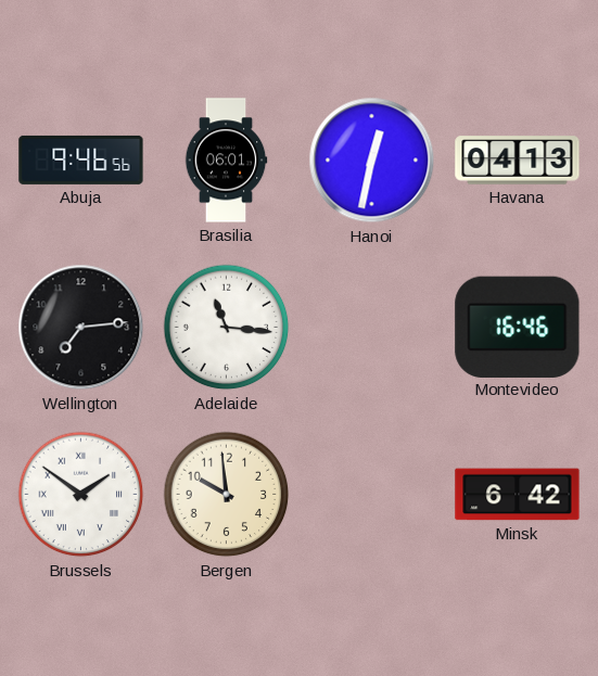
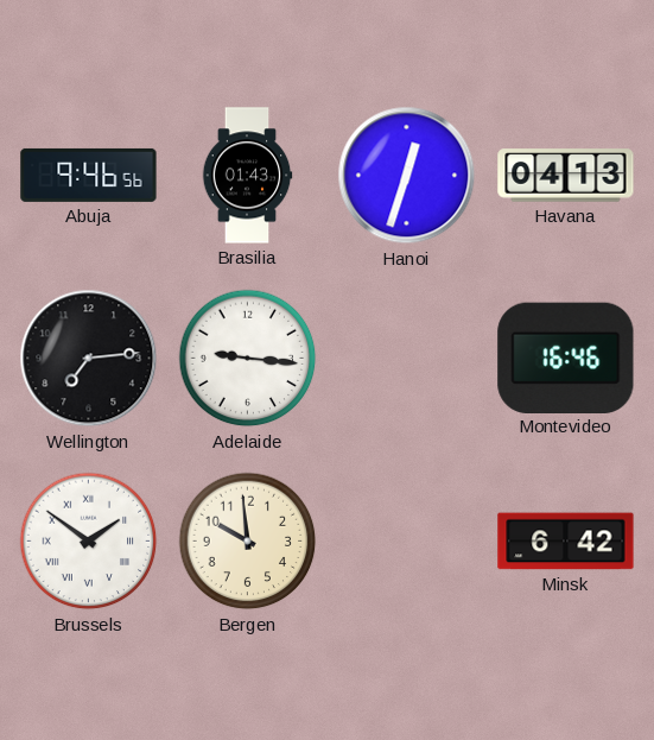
Brasilia: 06:01 -> 01:43
Hanoi: 12:32 -> 12:33
Adelaide: 11:16 -> 9:16
